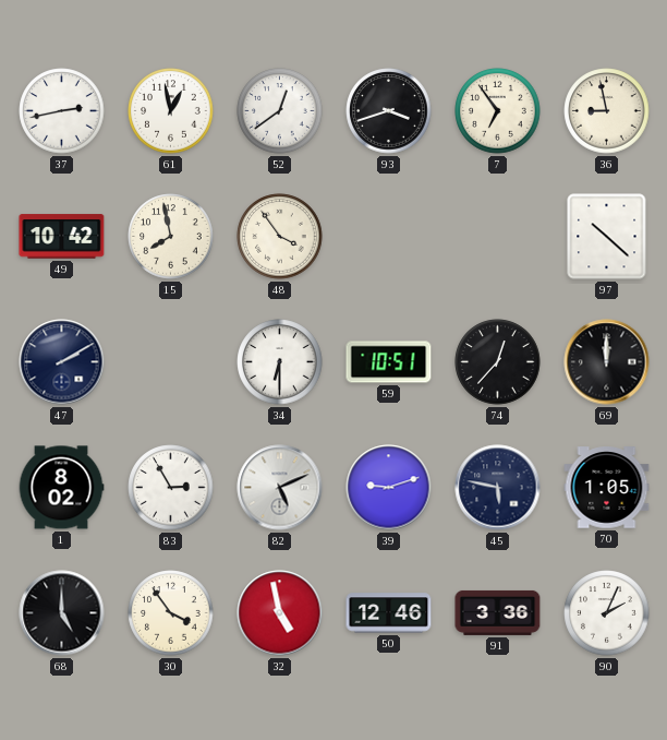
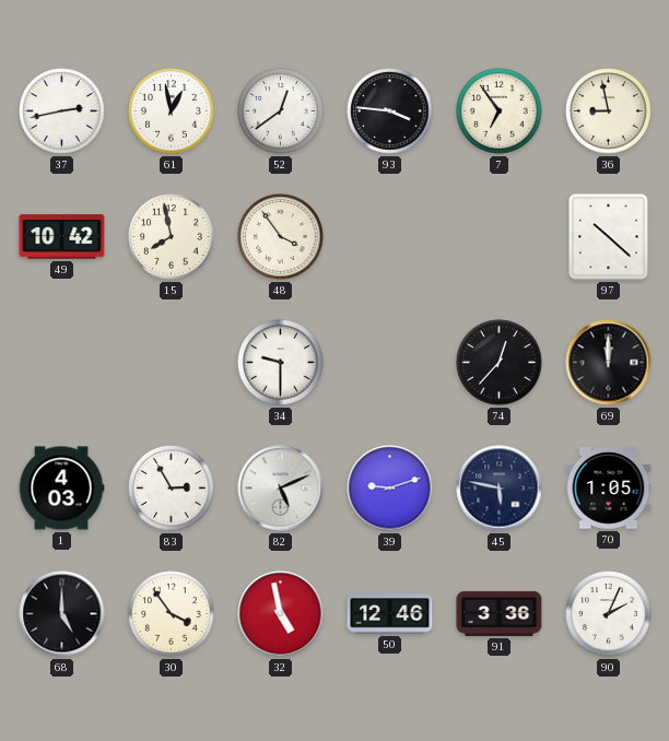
93: 3:42 -> 3:46
47: 2:10 -> none
34: 6:30 -> 9:30
59: 10:51 -> none
1: 8:02 -> 4:03
